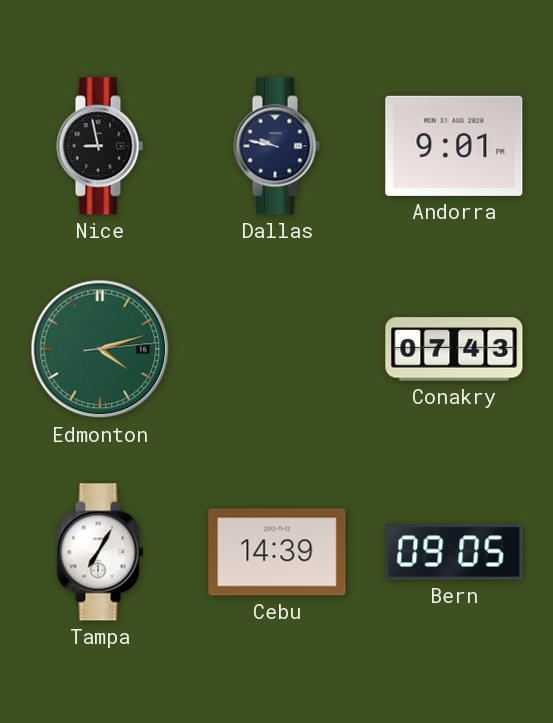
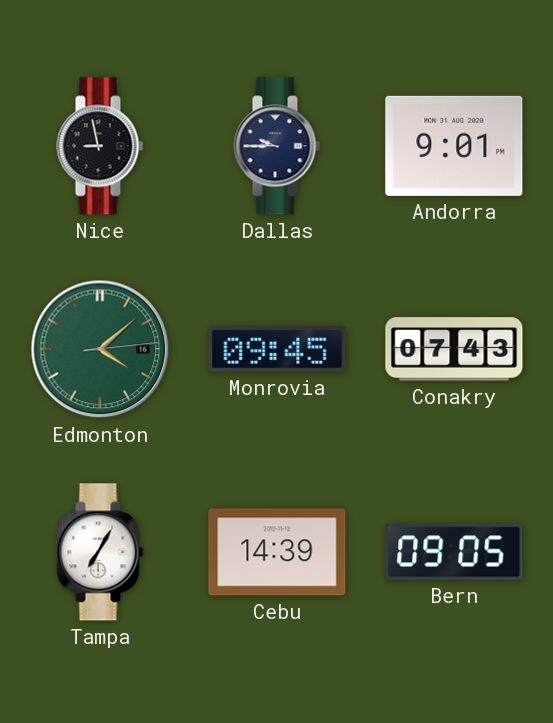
Dallas: 9:47 -> 9:45
Edmonton: 4:12 -> 4:08
Monrovia: none -> 09:45
